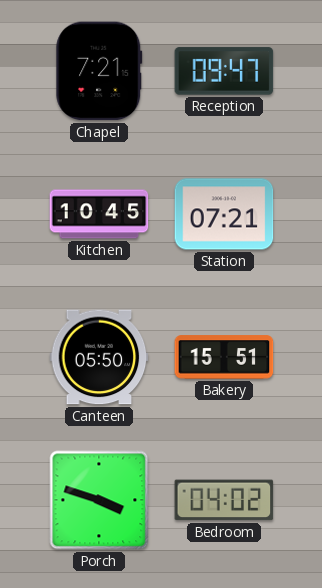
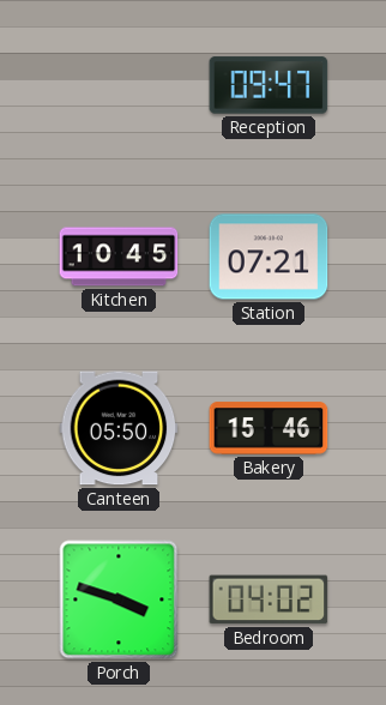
Chapel: 7:21 -> none
Bakery: 15:51 -> 15:46
